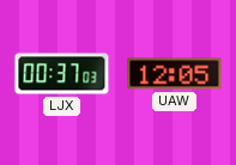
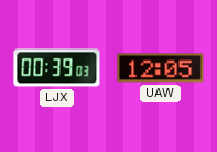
LJX: 00:37 -> 00:39
